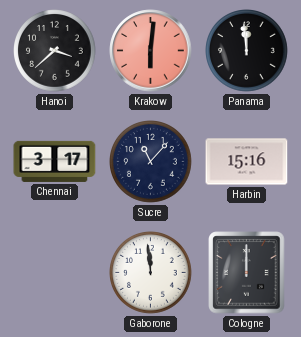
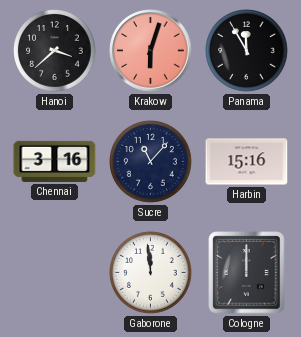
Krakow: 6:01 -> 6:03
Panama: 11:59 -> 11:55
Chennai: 3:17 -> 3:16
